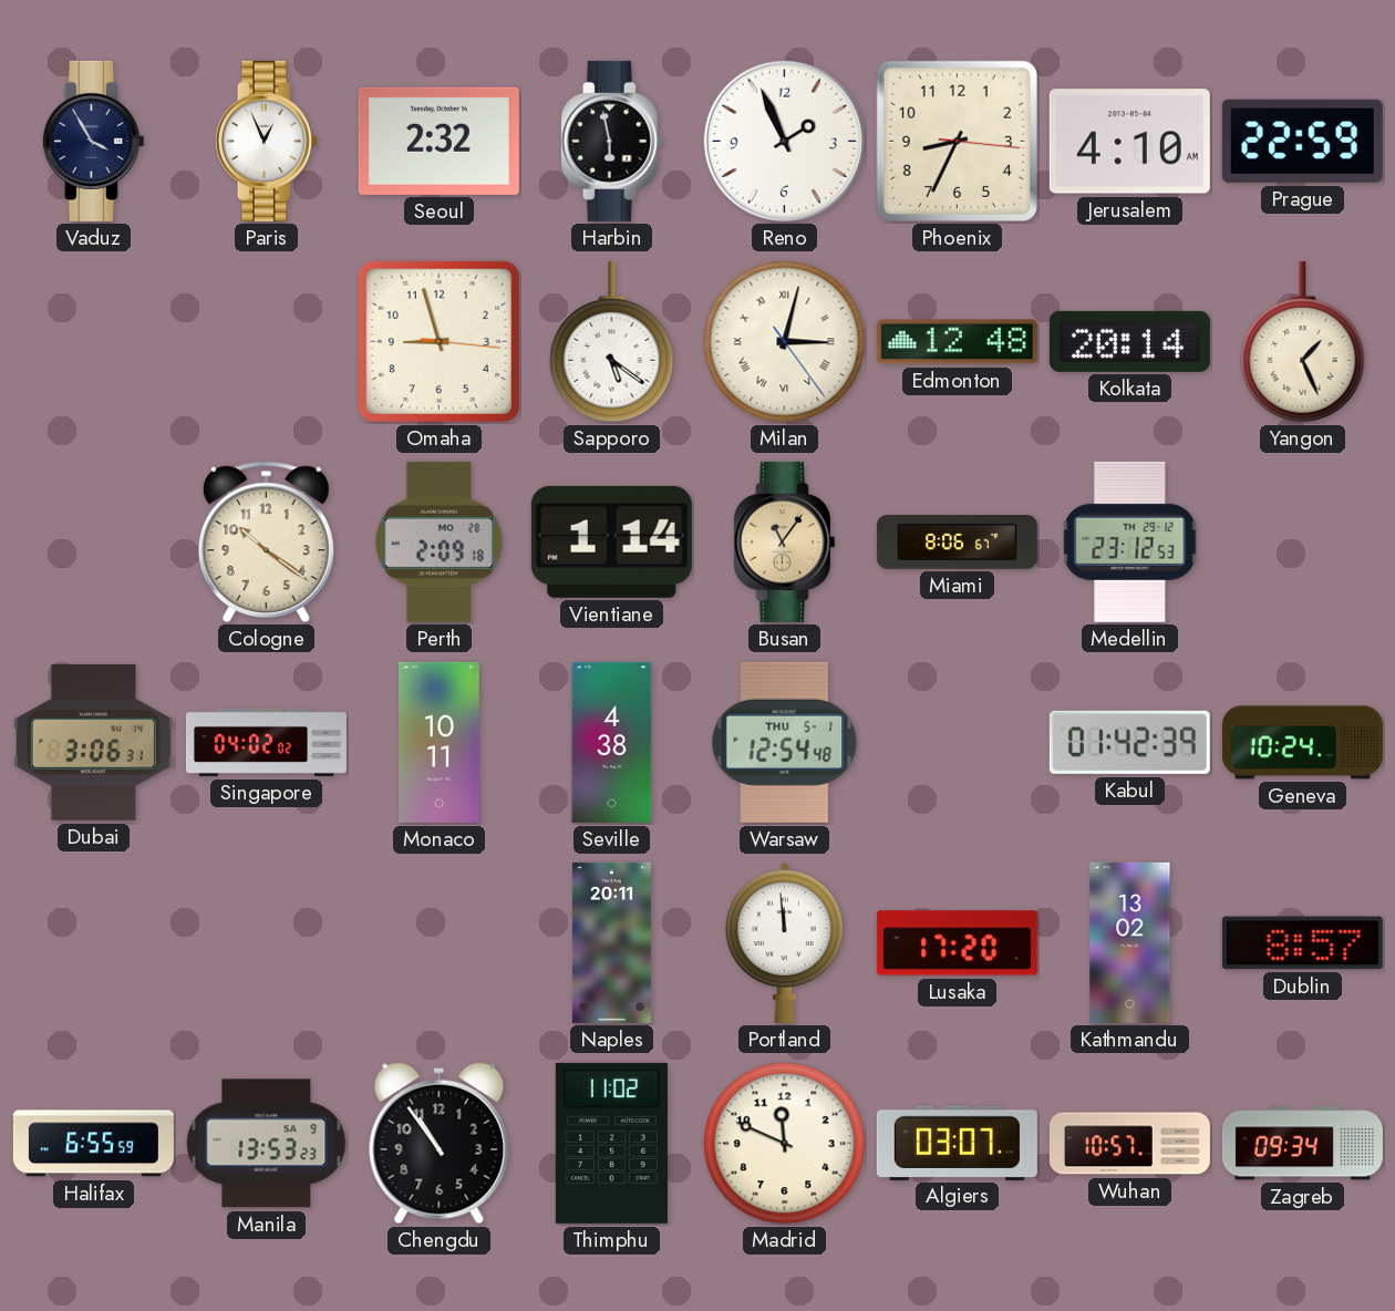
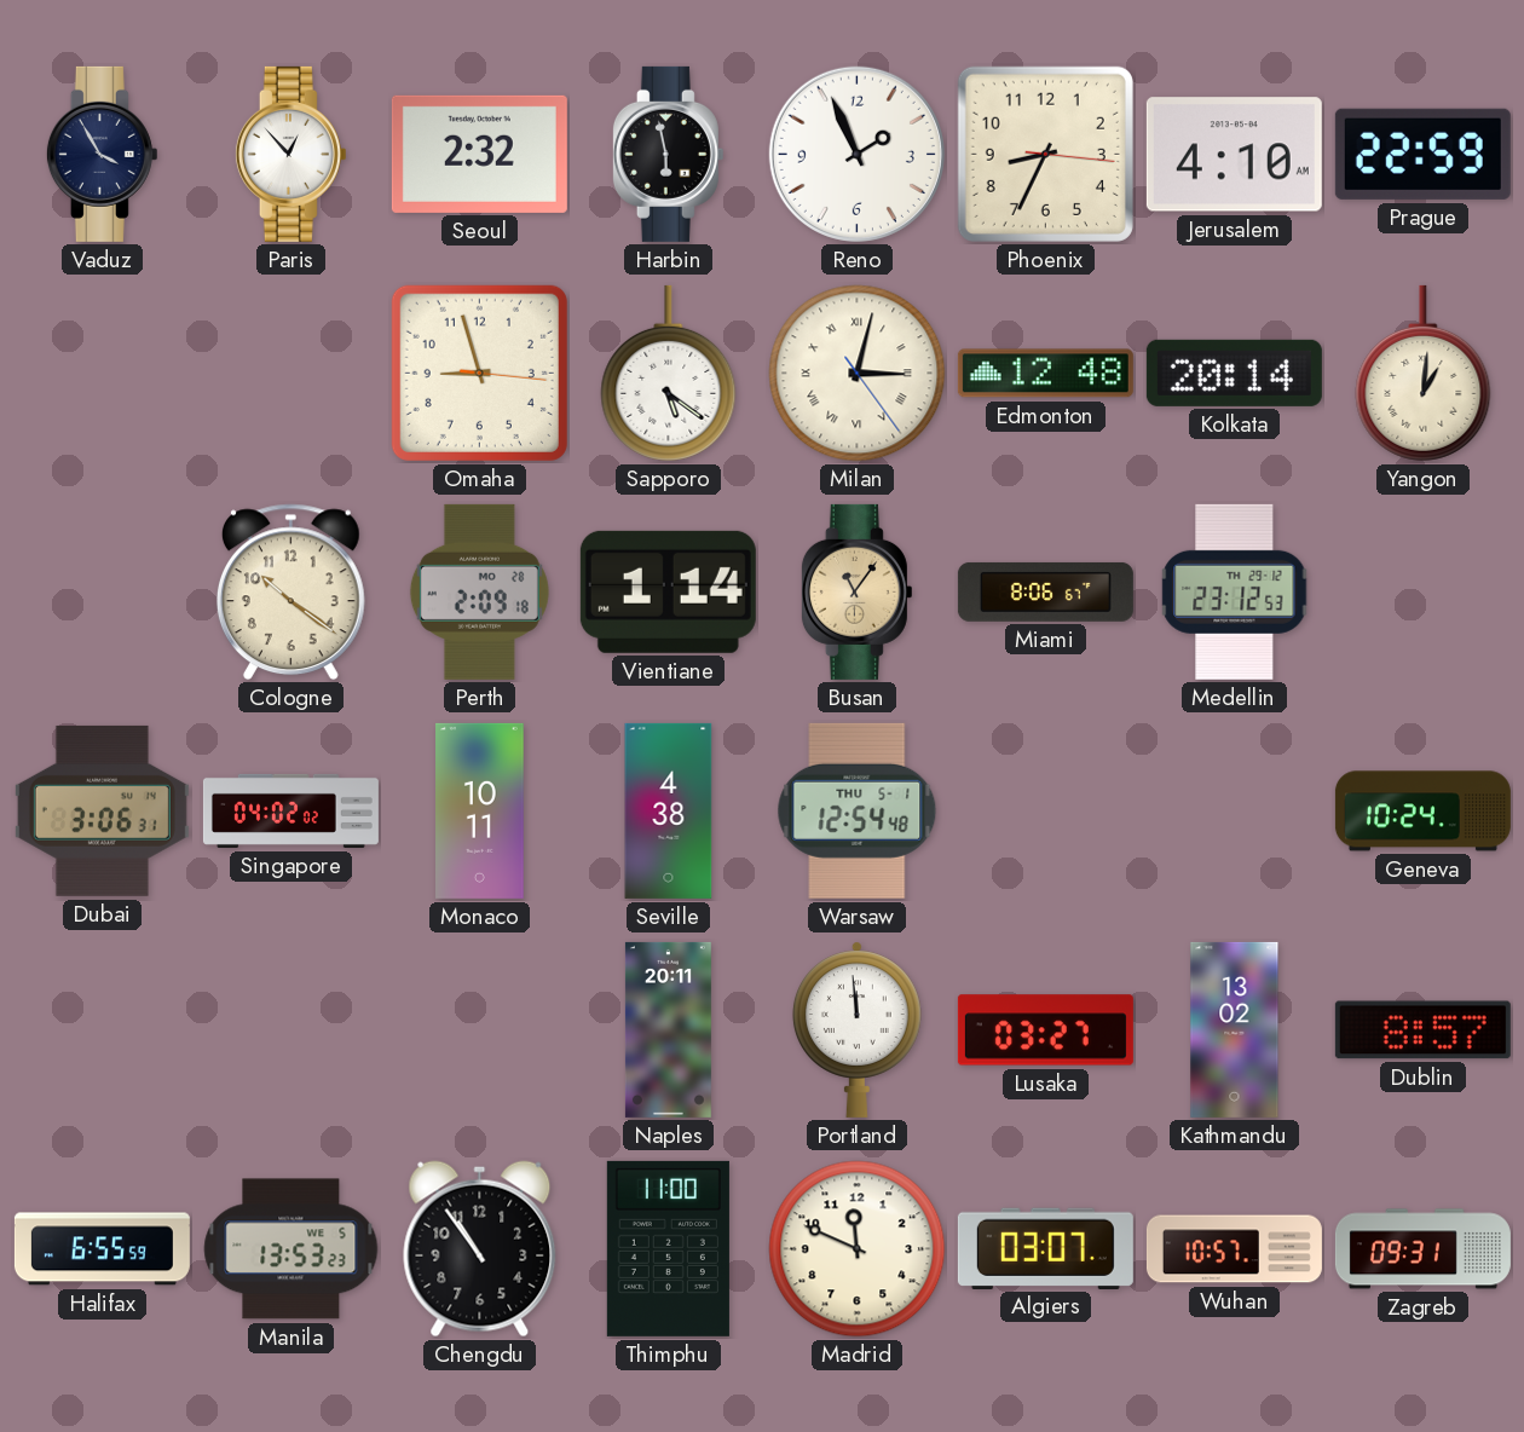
Paris: 12:56 -> 12:53
Yangon: 1:26 -> 1:01
Kabul: 01:42 -> none
Lusaka: 17:20 -> 03:27
Manila date: SA 9 -> WE 5
Thimphu: 11:02 -> 11:00
Zagreb: 09:34 -> 09:31
